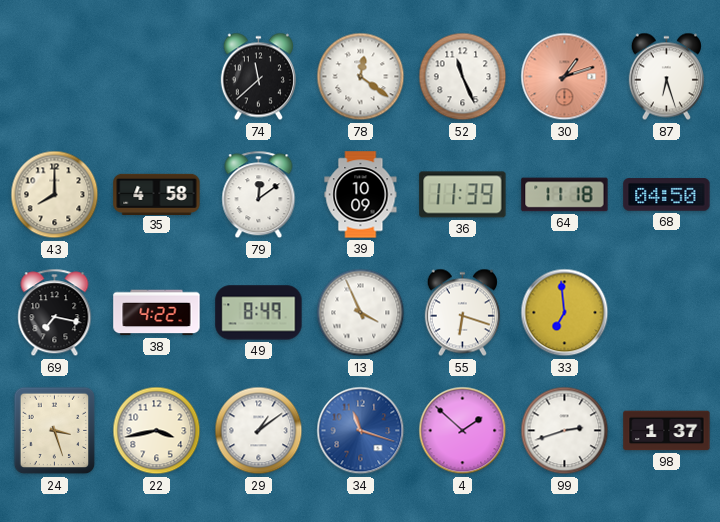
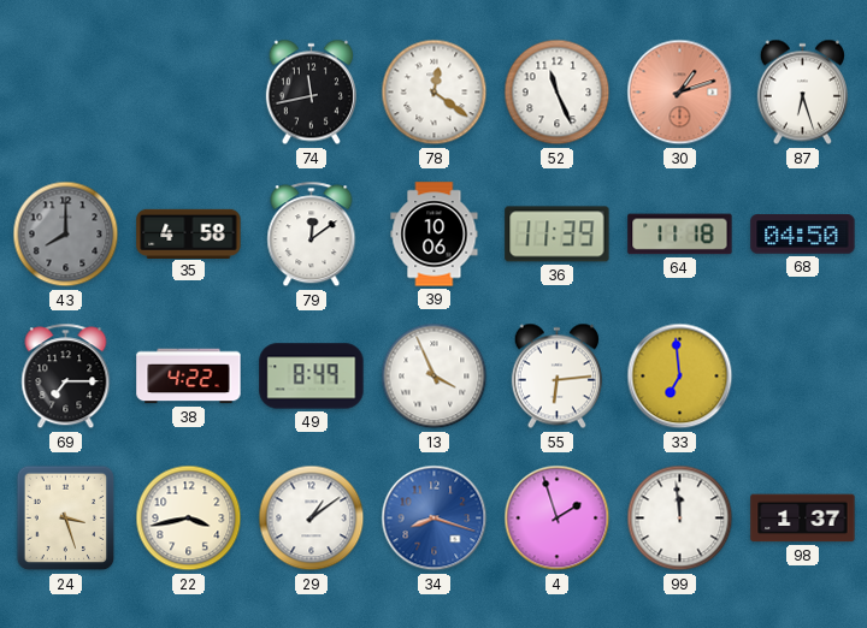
74: 11:38 -> 11:43
43 dial: cream -> grey
39: 10:09 -> 10:06
69: 7:17 -> 7:15
55: 6:18 -> 6:14
34: 11:18 -> 8:18
4: 1:52 -> 1:57
99: 2:42 -> 11:59
